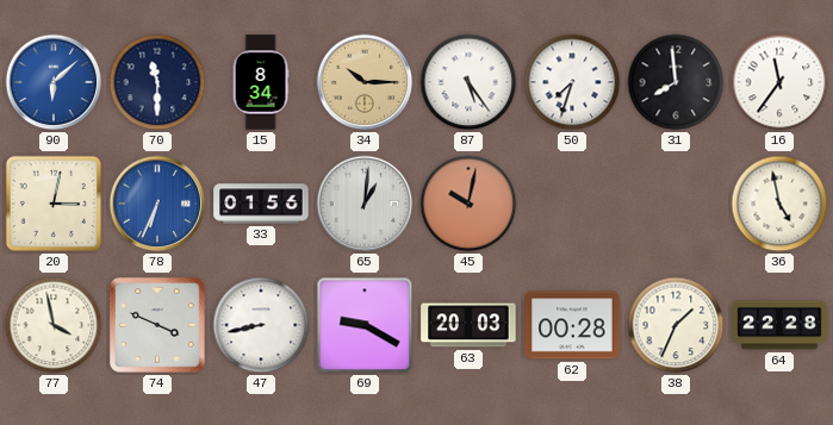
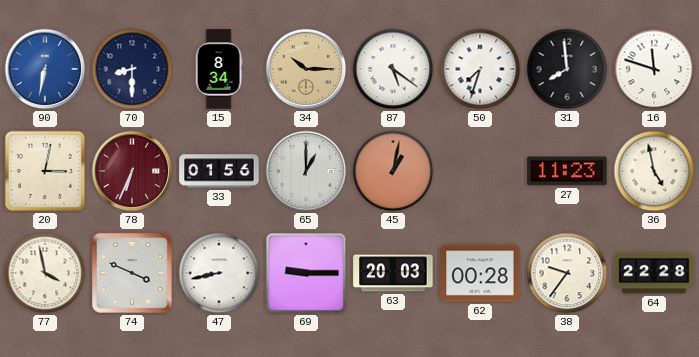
90: 6:08 -> 6:32
70: 11:30 -> 8:30
87: 5:24 -> 5:21
16: 11:36 -> 11:48
78 dial: blue -> burgundy
65: 1:01 -> 1:00
45: 10:02 -> 1:02
27: none -> 11:23
69: 9:20 -> 9:15
38: 1:34 -> 9:36
